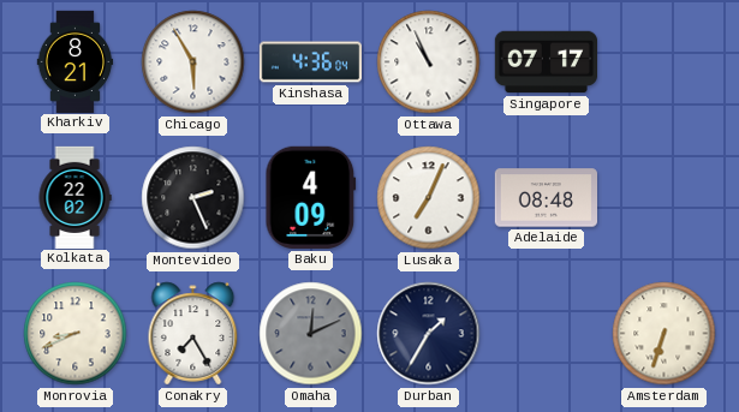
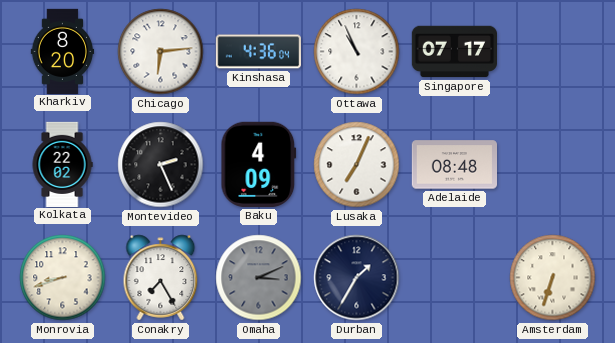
Kharkiv: 8:21 -> 8:20
Chicago: 5:55 -> 6:14
Monrovia: 8:41 -> 8:42
Omaha: 12:11 -> 3:11
